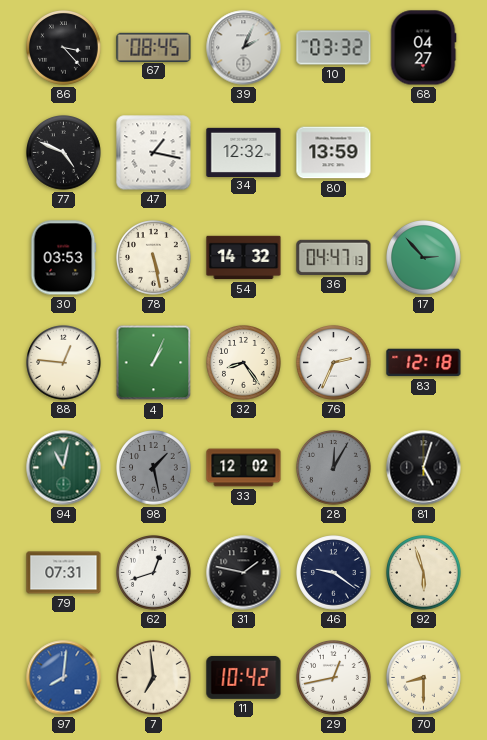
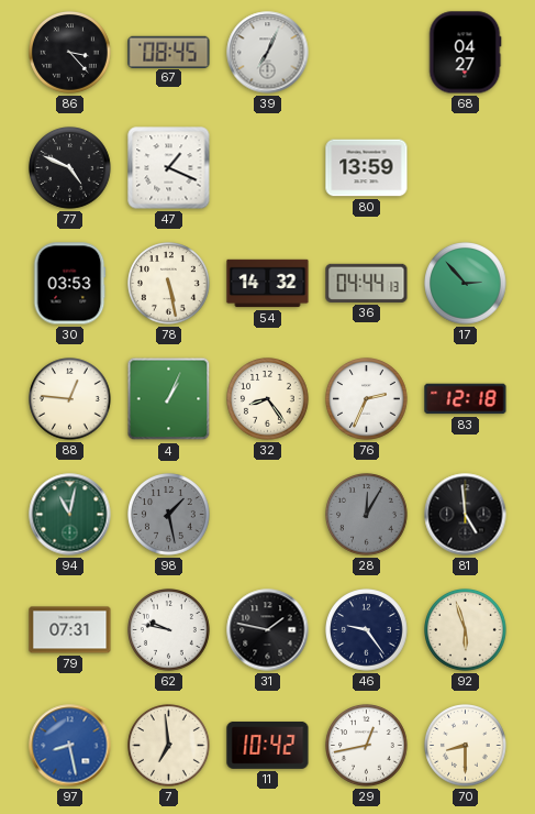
39: 2:04 -> 7:04
10: 03:32 -> none
47: 1:17 -> 1:19
34: 12:32 -> none
36: 04:47 -> 04:44
33: 12:02 -> none
81: 5:03 -> 4:59
62: 12:42 -> 9:47
46: 9:21 -> 9:24
97: 8:01 -> 8:28
